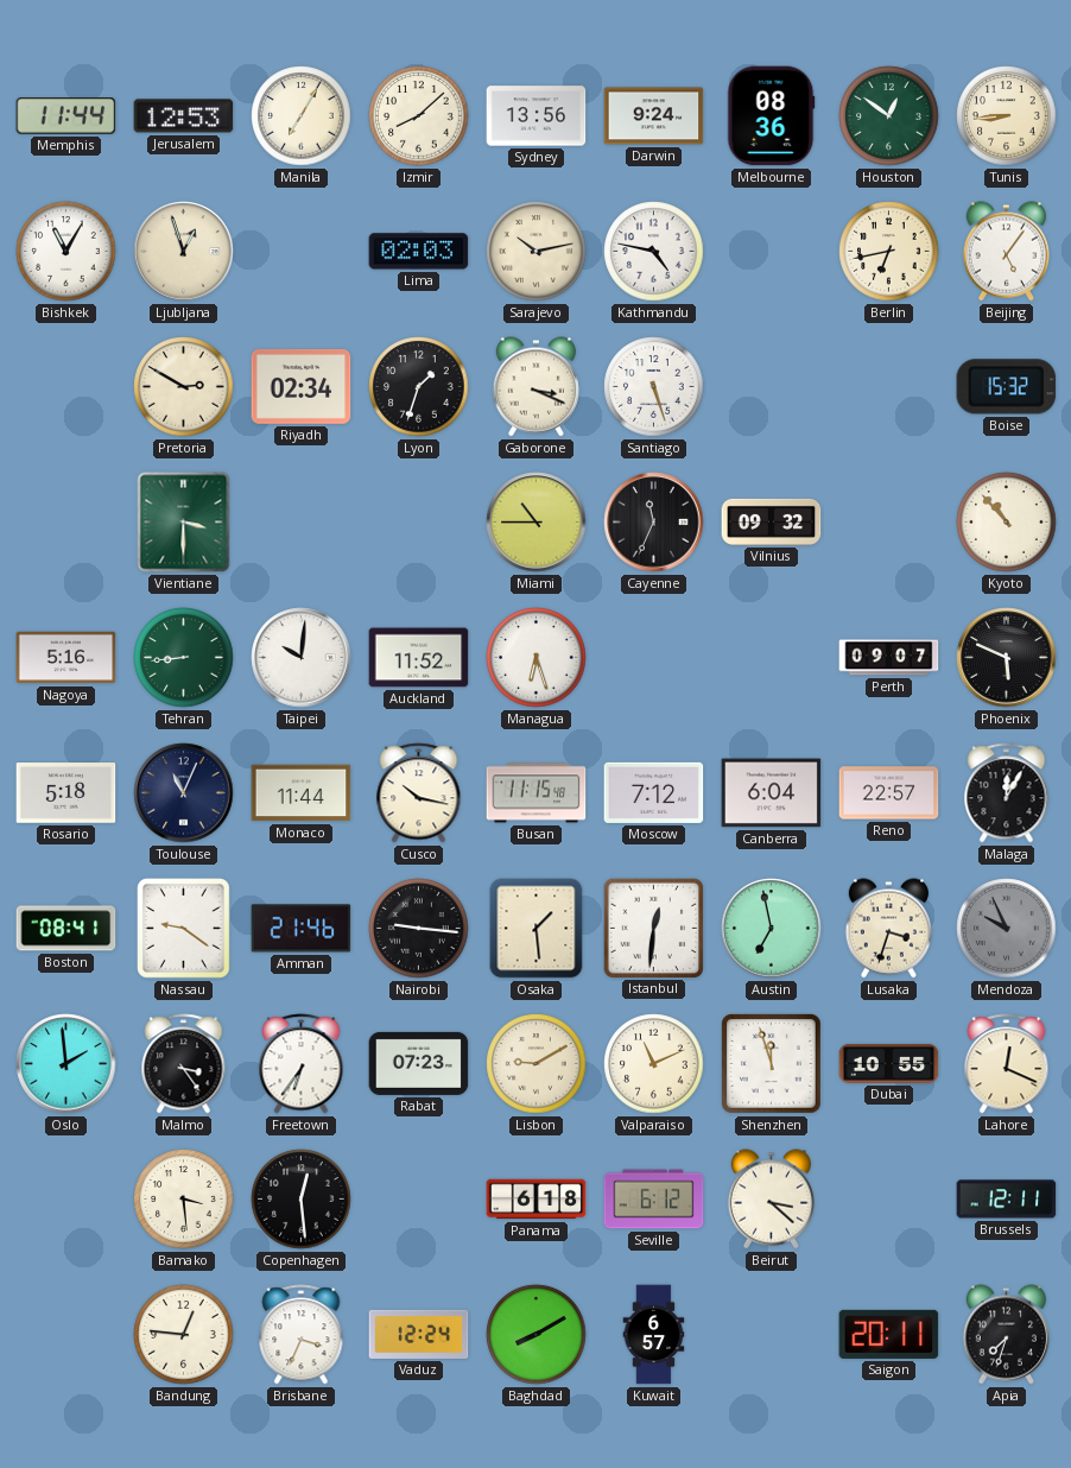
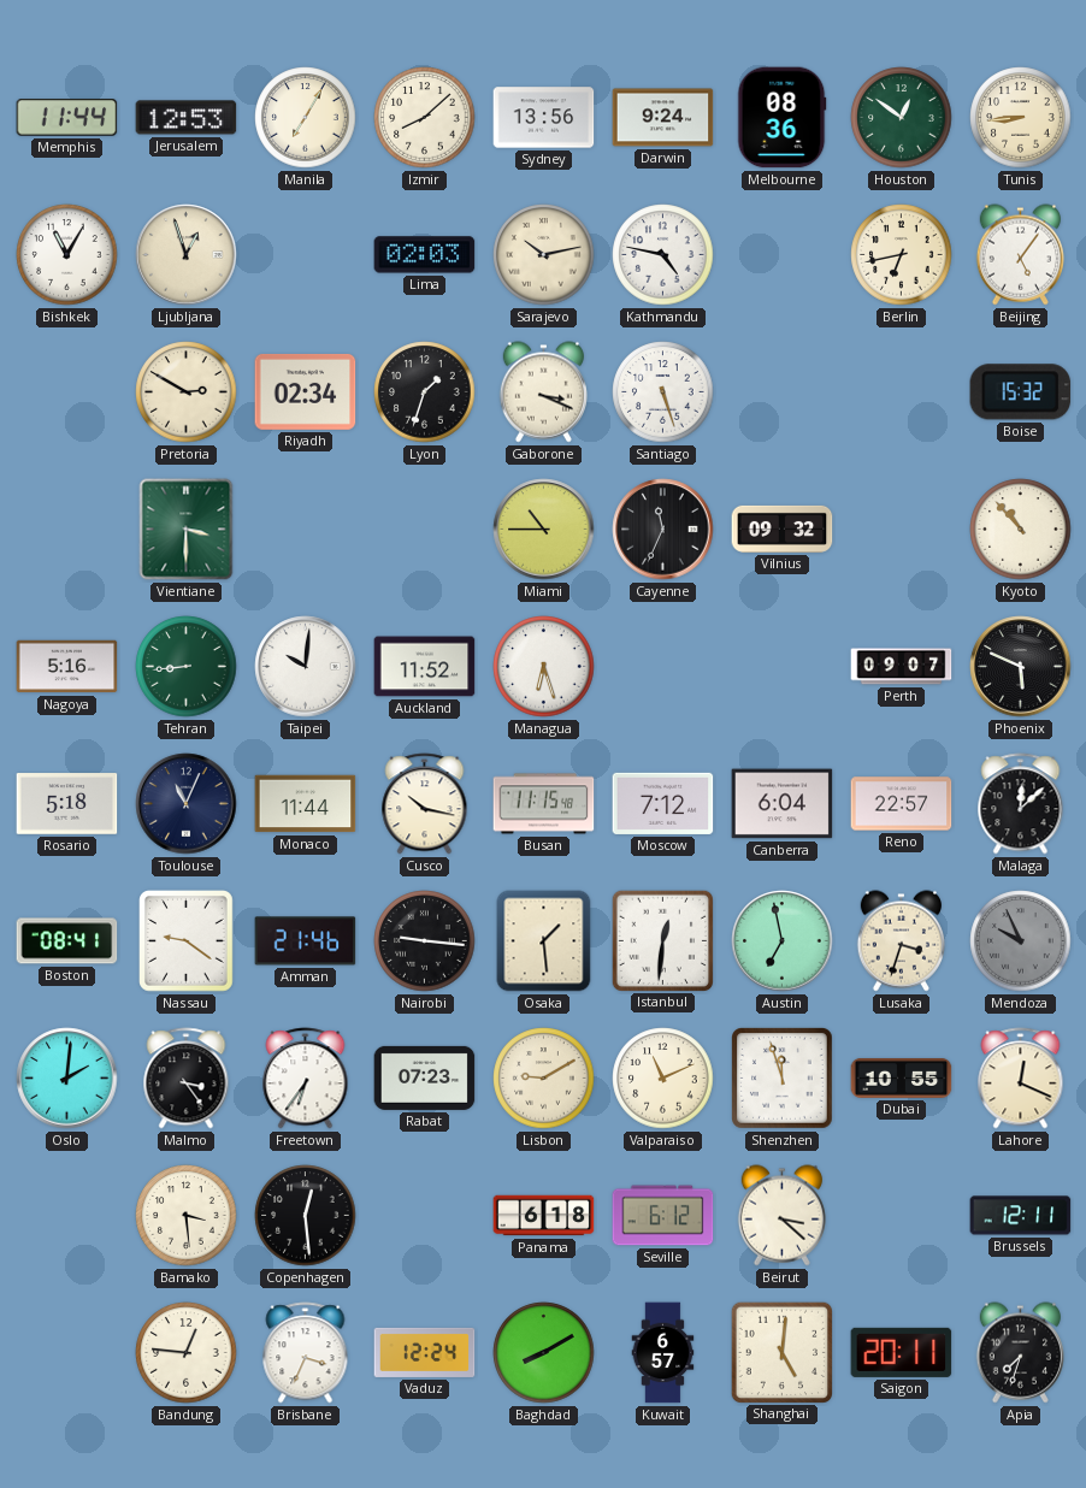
Malaga: 12:05 -> 12:08
Oslo: 1:59 -> 2:01
Shanghai: none -> 5:01
